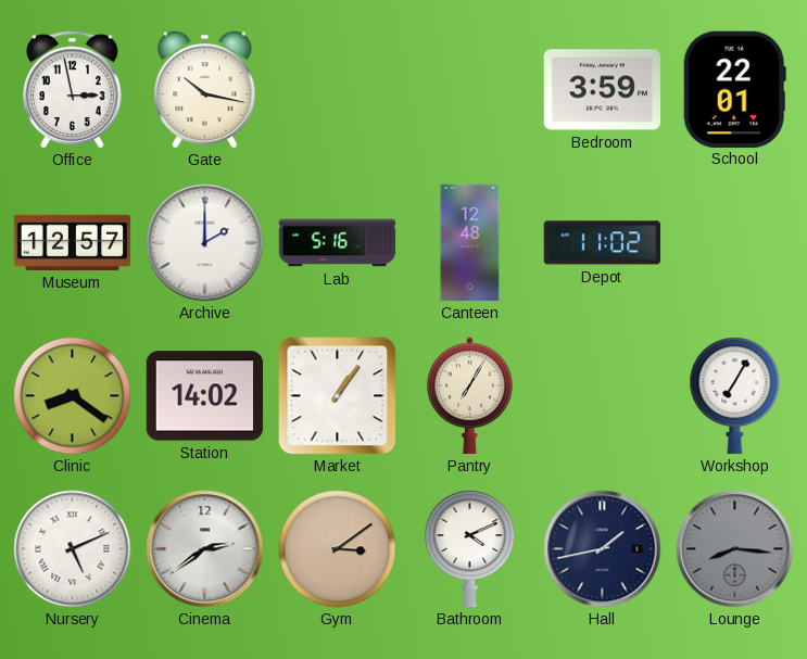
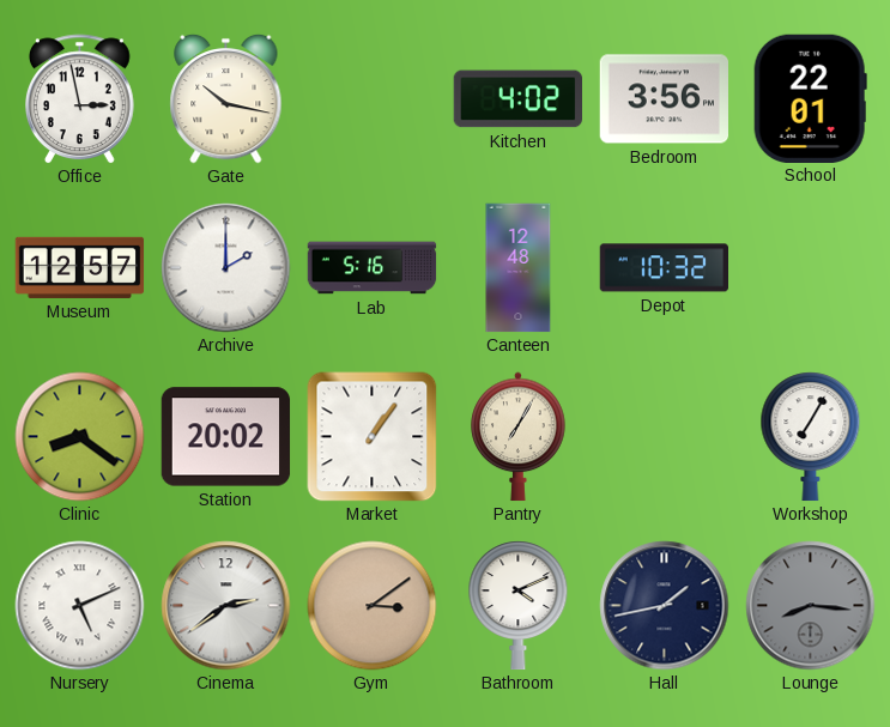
Kitchen: none -> 4:02
Bedroom: 3:59 -> 3:56
Depot: 11:02 -> 10:32
Station: 14:02 -> 20:02
